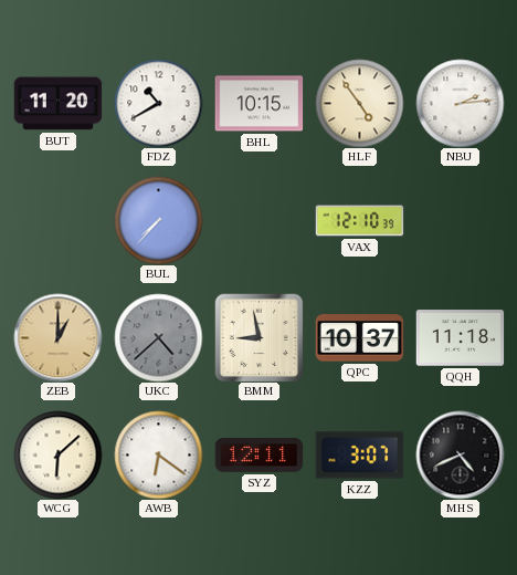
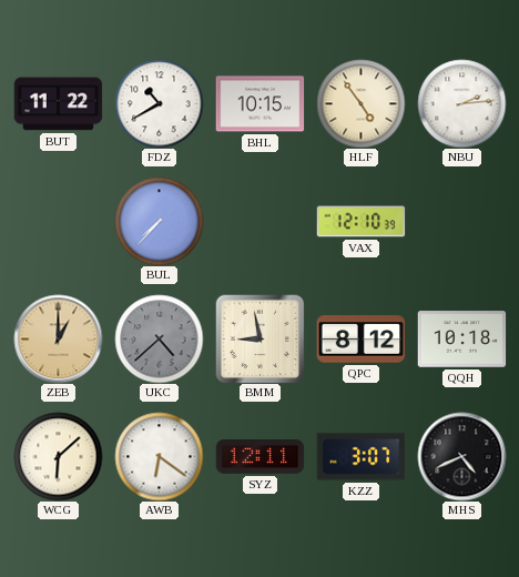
BUT: 11:20 -> 11:22
QPC: 10:37 -> 8:12
QQH: 11:18 -> 10:18
